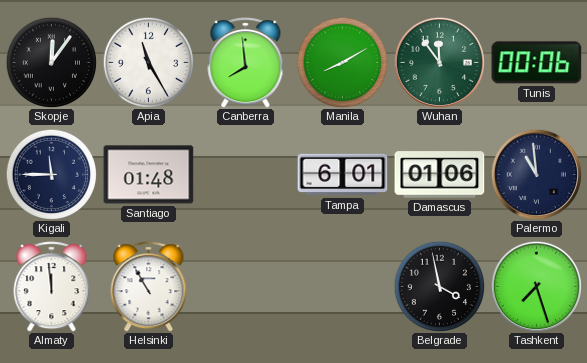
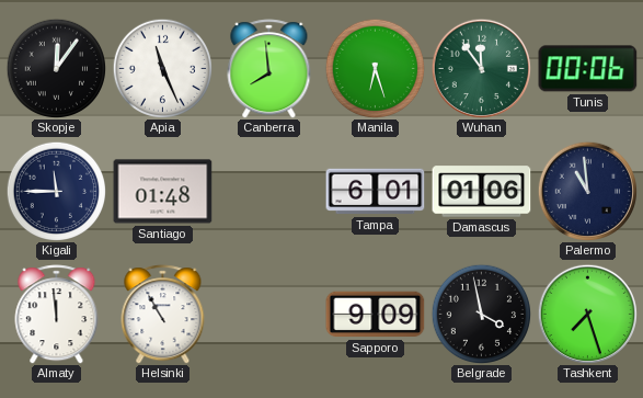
Apia: 11:25 -> 11:26
Manila: 8:10 -> 6:27
Sapporo: none -> 9:09
